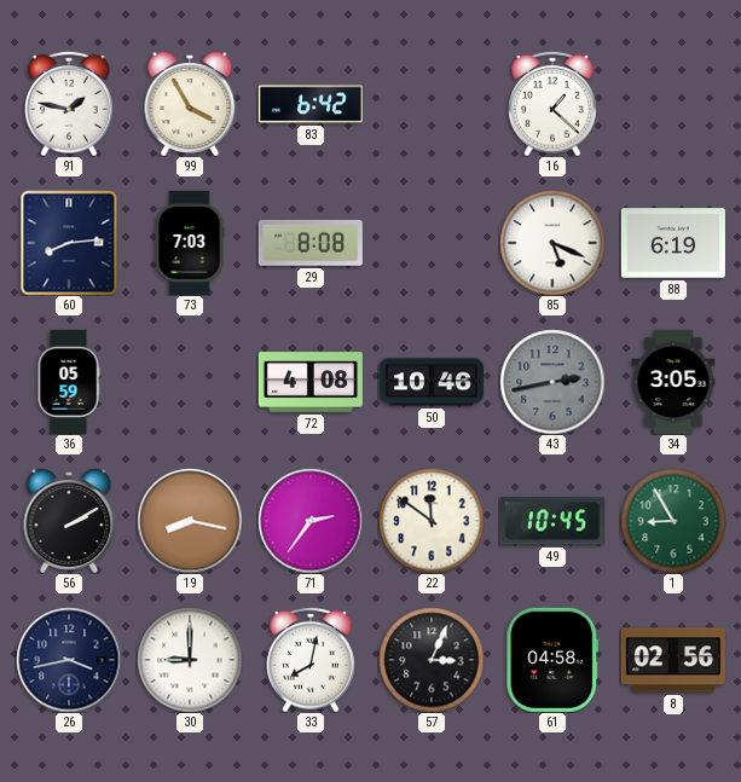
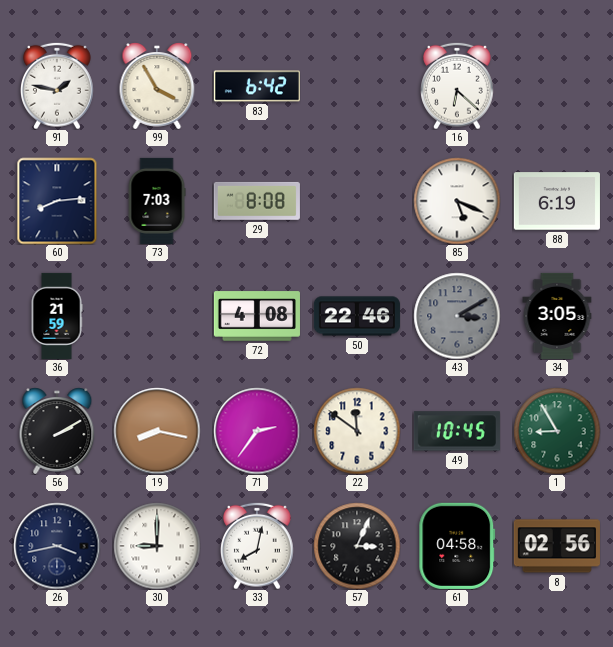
16: 1:22 -> 6:22
36: 05:59 -> 21:59
50: 10:46 -> 22:46
43: 2:43 -> 3:10
